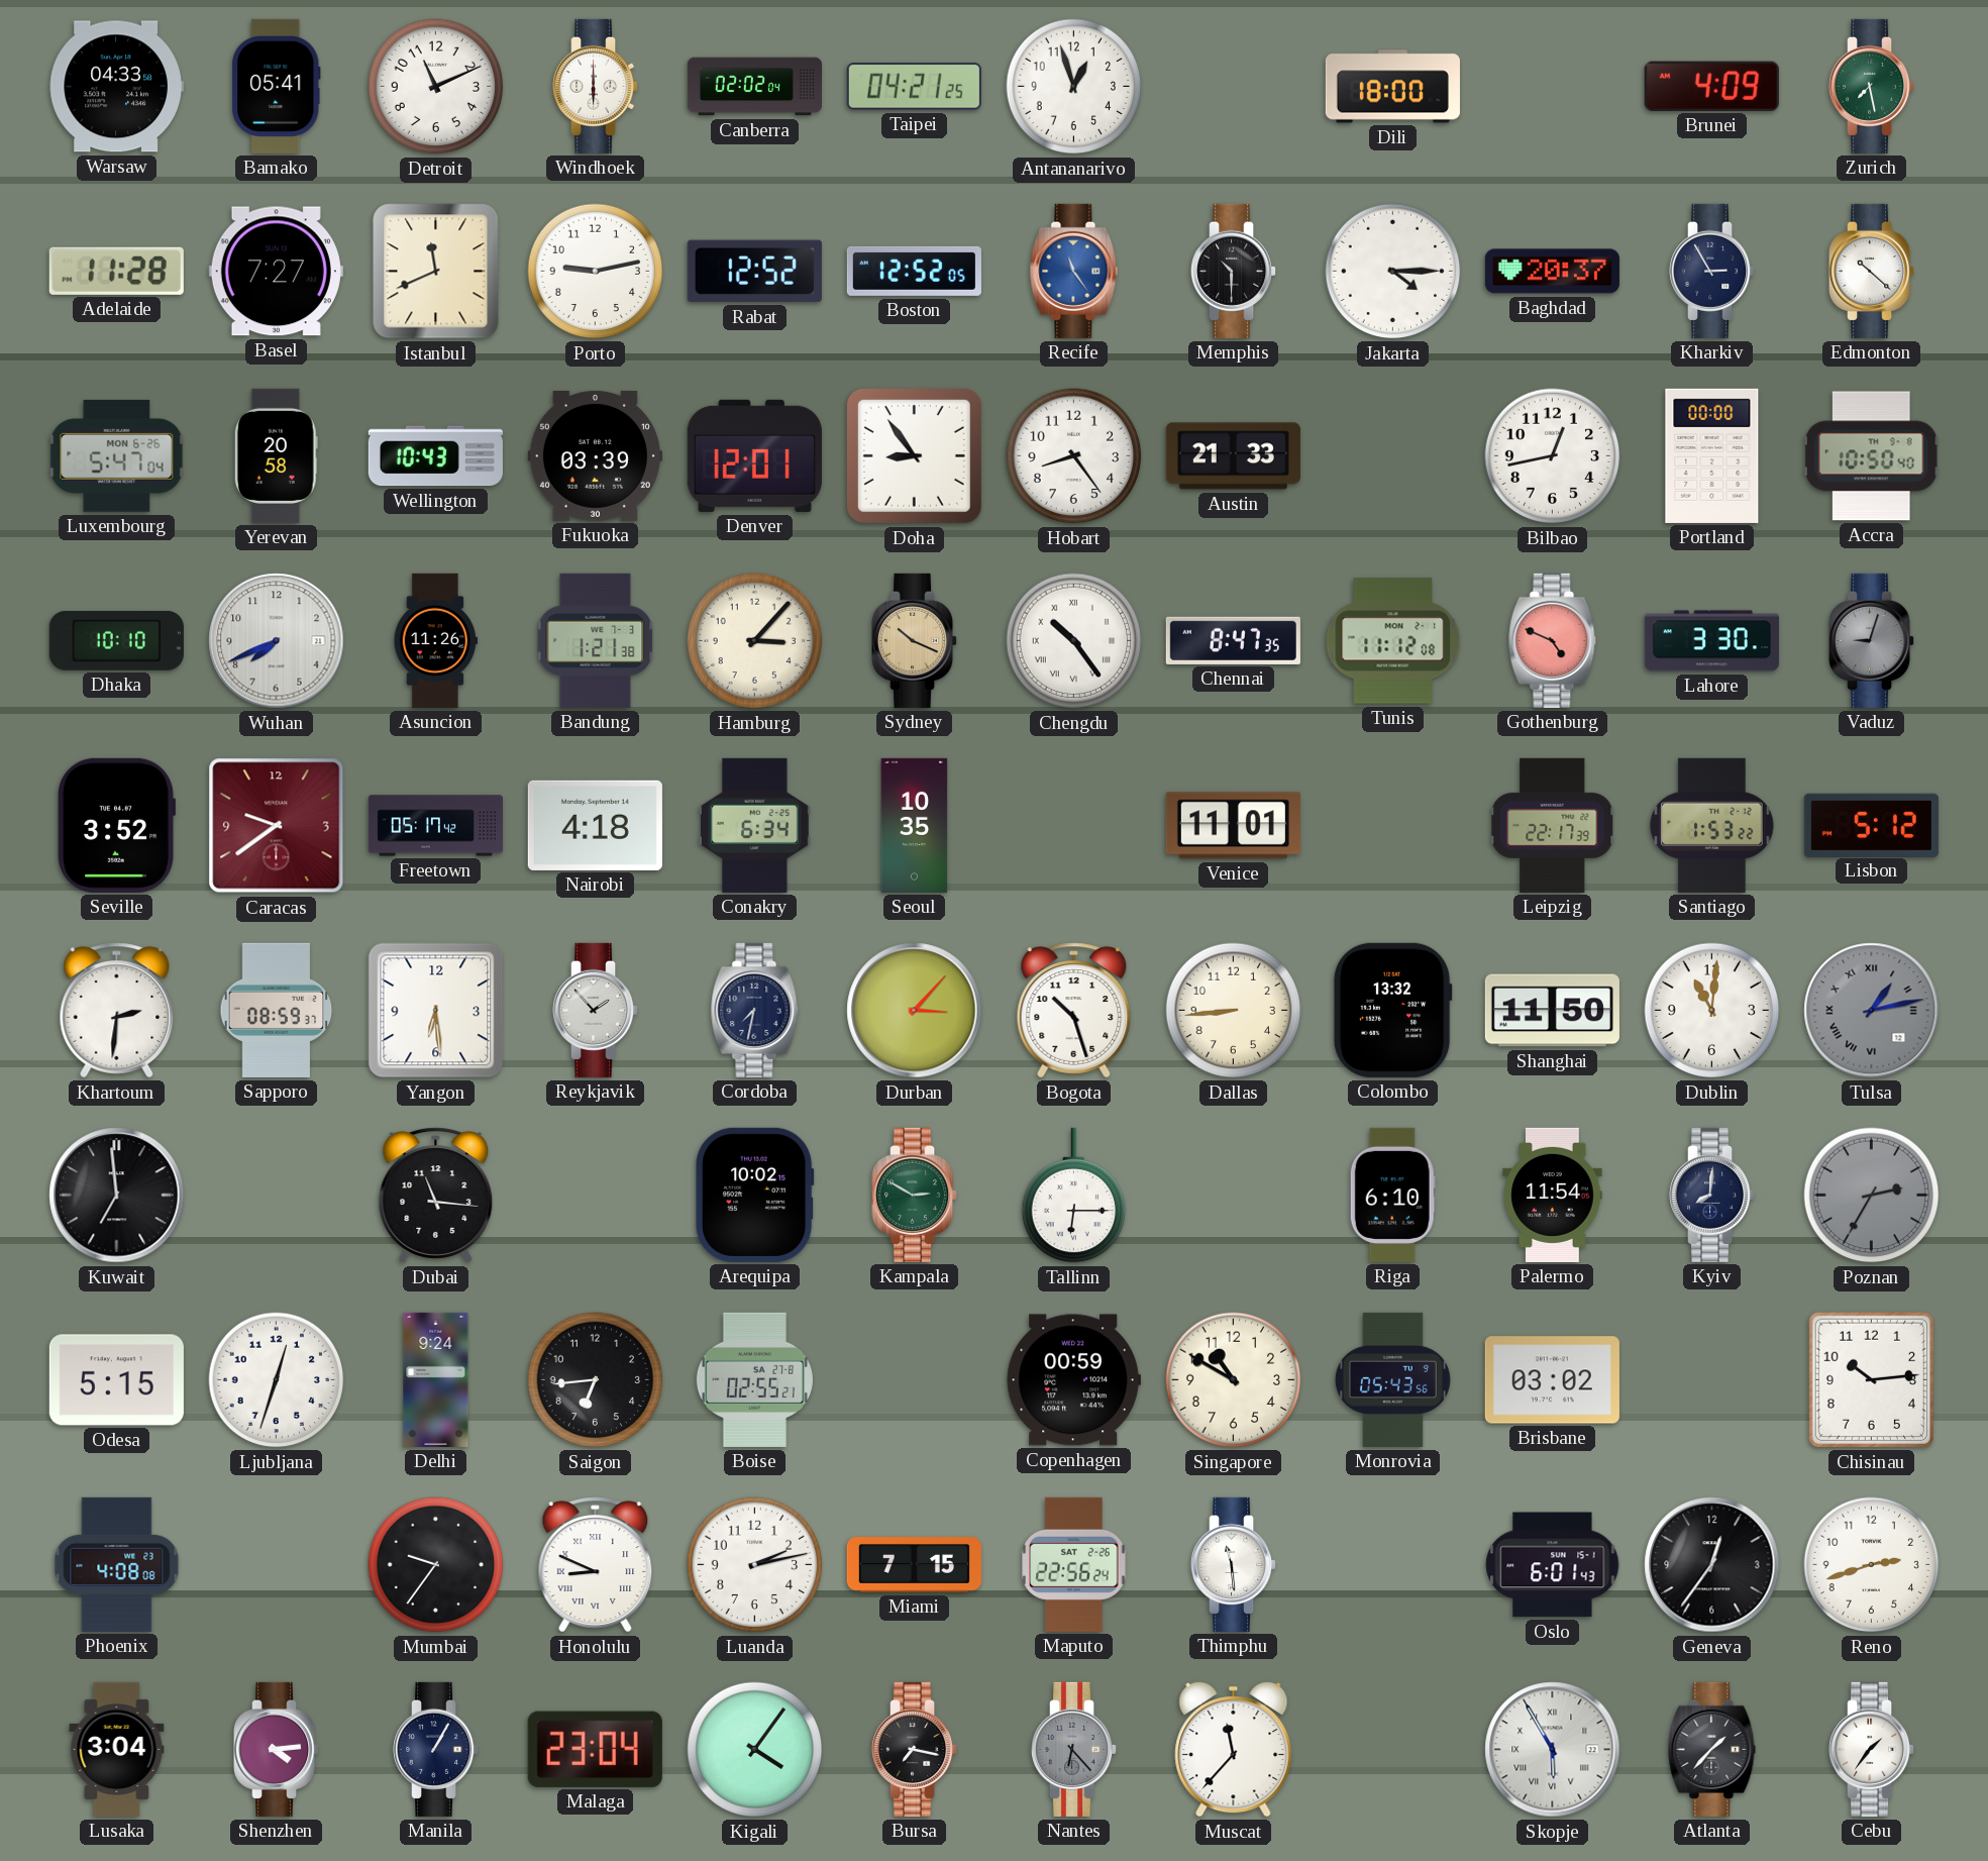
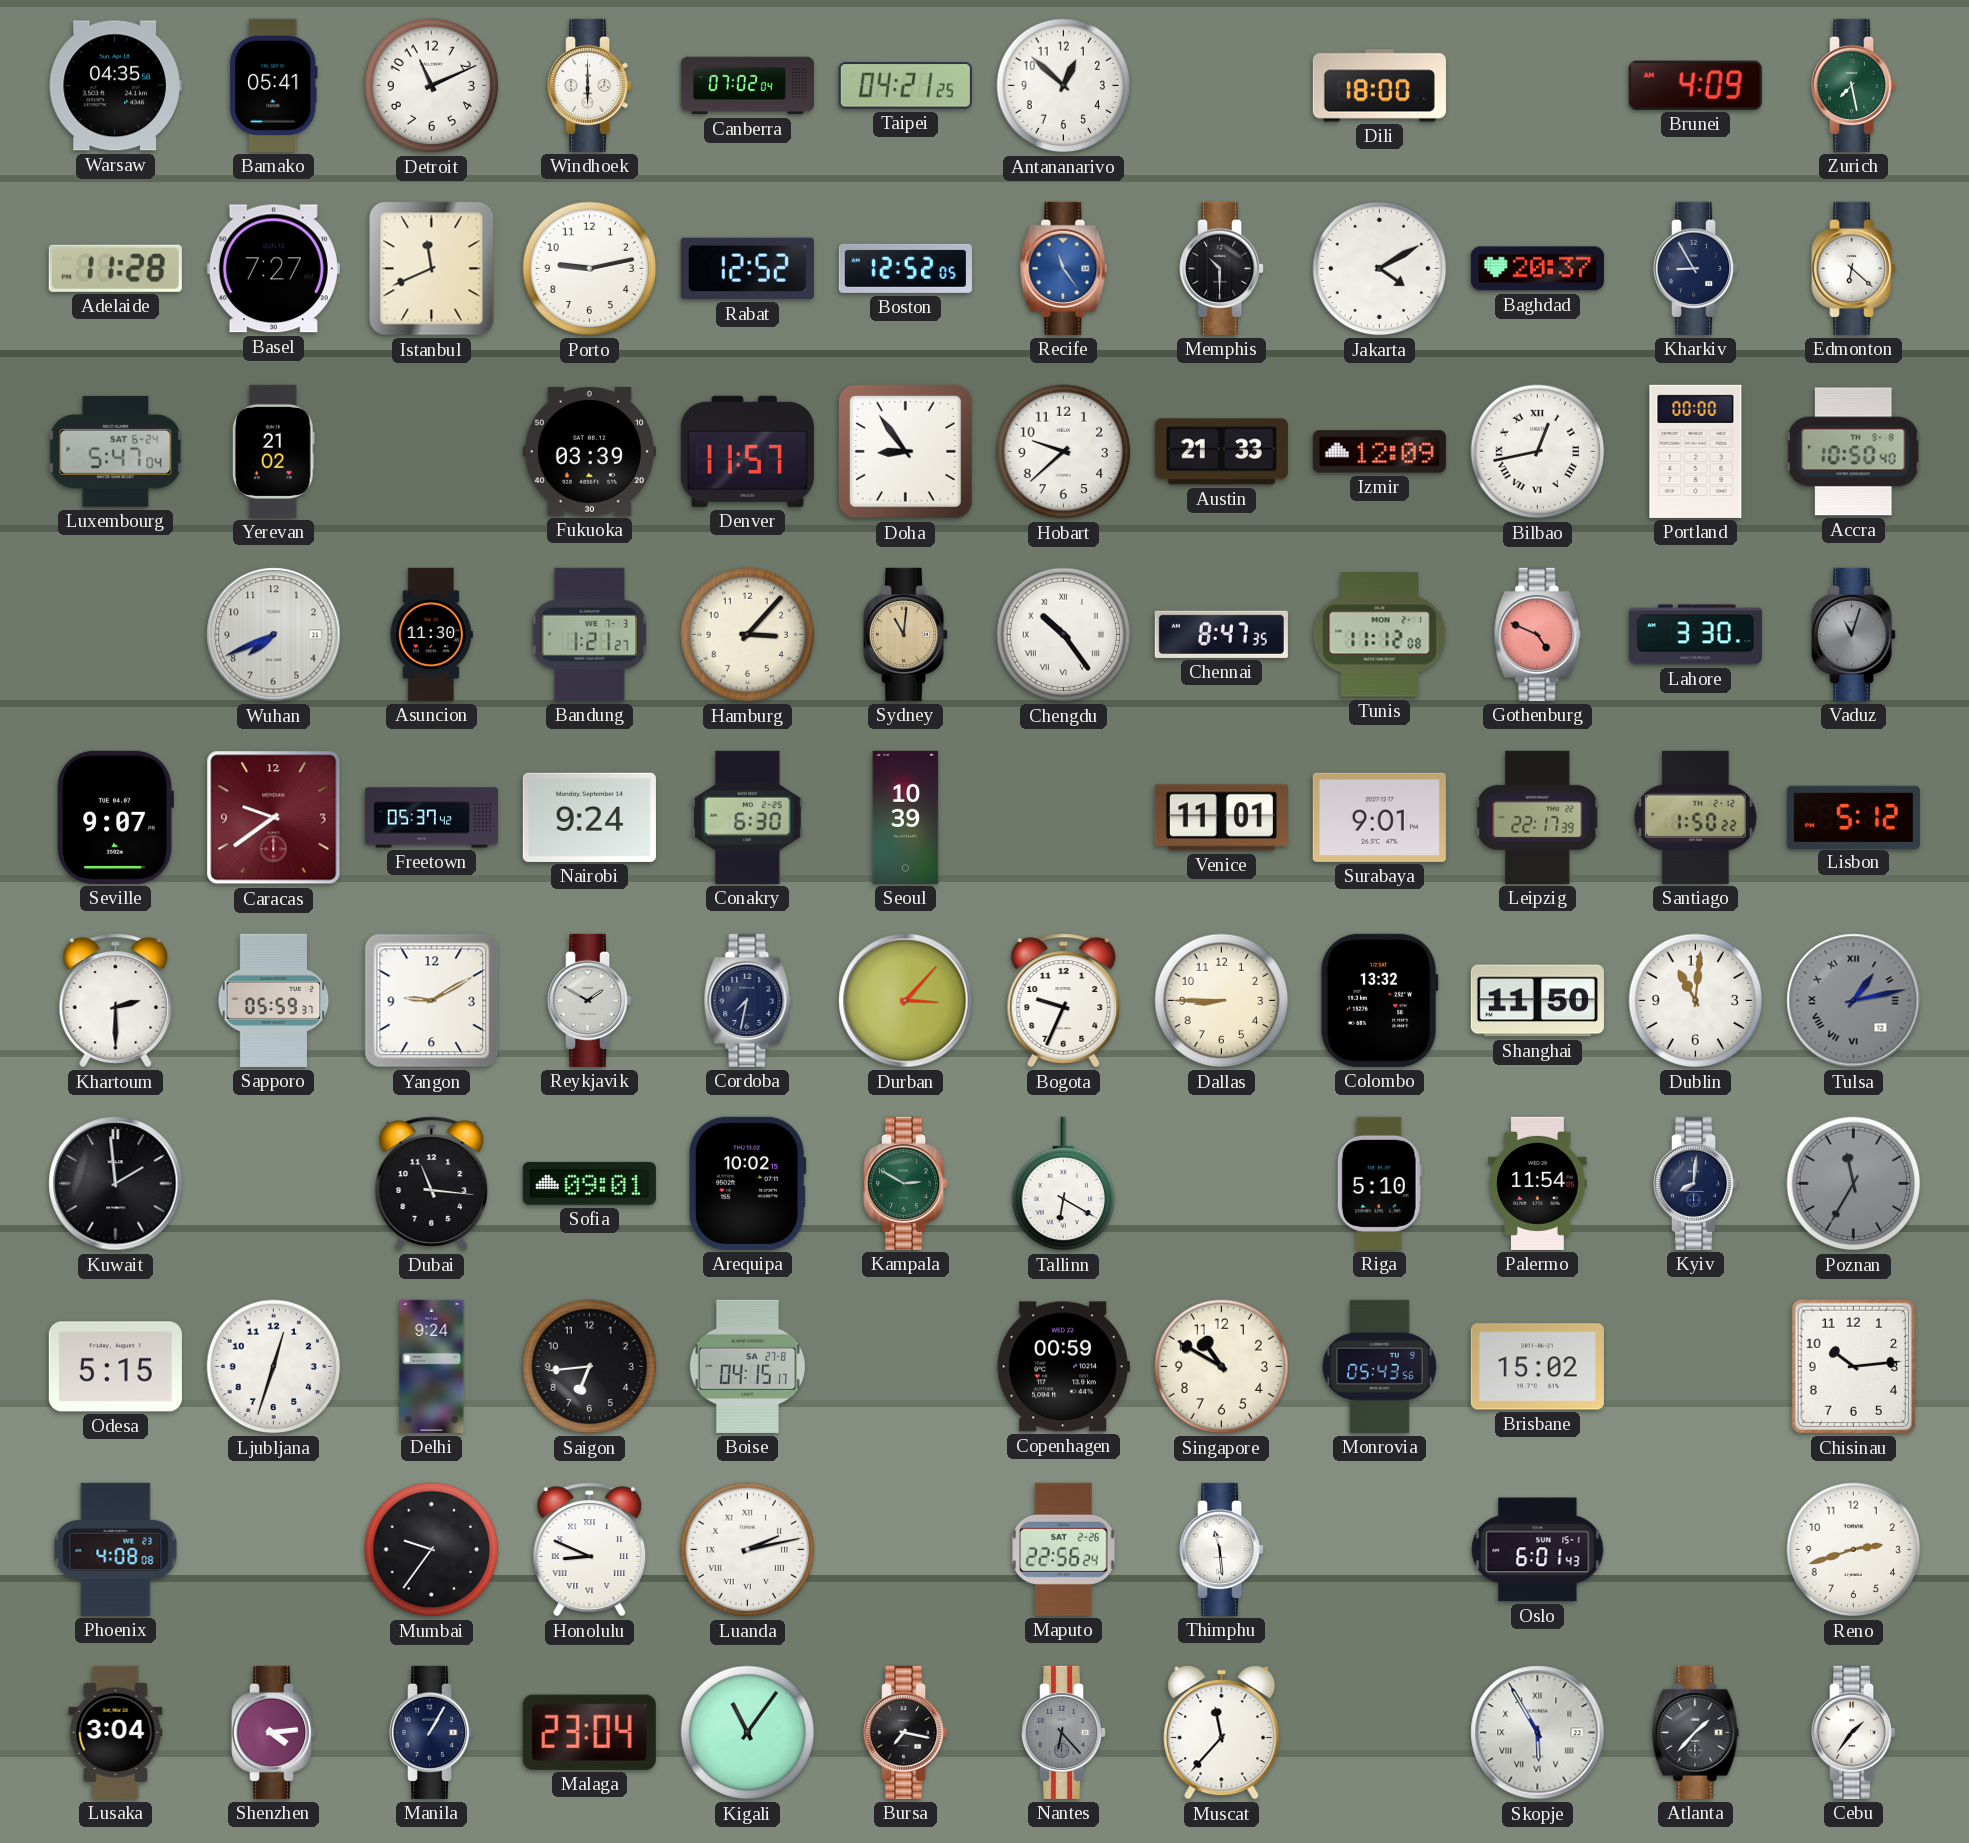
Warsaw: 04:33 -> 04:35
Canberra: 02:02 -> 07:02
Antananarivo: 12:57 -> 12:52
Jakarta: 4:15 -> 4:10
Kharkiv: 2:55 -> 8:55
Edmonton: 10:22 -> 6:22
Luxembourg date: MON 6-26 -> SAT 6-24
Yerevan: 20:58 -> 21:02
Wellington: 10:43 -> none
Denver: 12:01 -> 11:57
Hobart: 8:24 -> 9:38
Izmir: none -> 12:09
Bilbao numerals: Arabic -> Roman
Dhaka: 10:10 -> none
Asuncion: 11:26 -> 11:30
Bandung: 1:21:38 -> 1:21:27
Sydney: 10:19 -> 11:01
Vaduz: 9:03 -> 11:03
Seville: 3:52 -> 9:07
Freetown: 05:17 -> 05:37
Nairobi: 4:18 -> 9:24
Conakry: 6:34 -> 6:30
Seoul: 10:35 -> 10:39
Surabaya: none -> 9:01
Santiago: 1:53 -> 1:50
Khartoum: 2:31 -> 2:30
Sapporo: 08:59 -> 05:59
Yangon: 6:29 -> 9:10
Reykjavik: 1:53 -> 1:50
Bogota: 10:27 -> 9:34
Dallas: 8:44 -> 8:45
Kuwait: 6:59 -> 1:59
Sofia: none -> 09:01
Tallinn: 6:15 -> 6:20
Riga: 6:10 -> 5:10
Poznan: 2:35 -> 11:35
Boise: 02:55 -> 04:15
Brisbane: 03:02 -> 15:02
Luanda numerals: Arabic -> Roman
Miami: 7:15 -> none
Geneva: 12:36 -> none
Kigali: 4:06 -> 11:06
